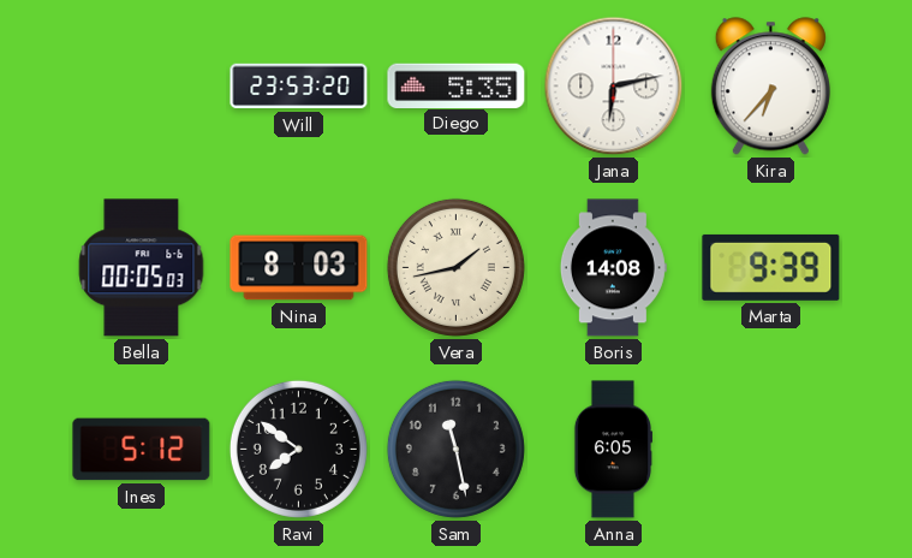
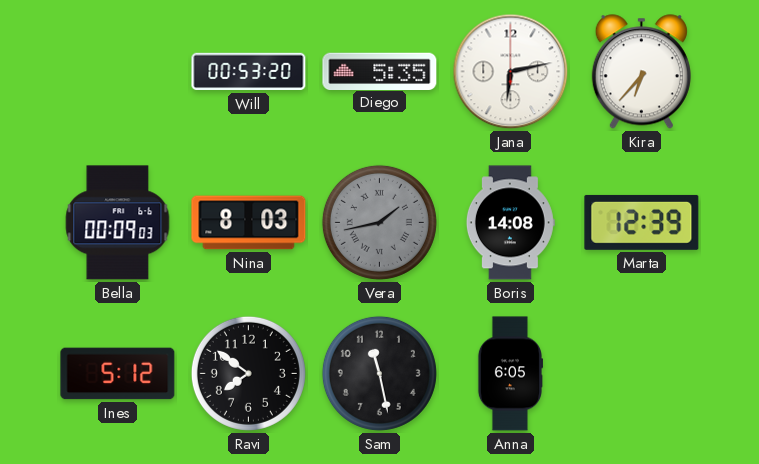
Will: 23:53 -> 00:53
Bella: 00:05 -> 00:09
Vera dial: cream -> grey
Marta: 9:39 -> 12:39
